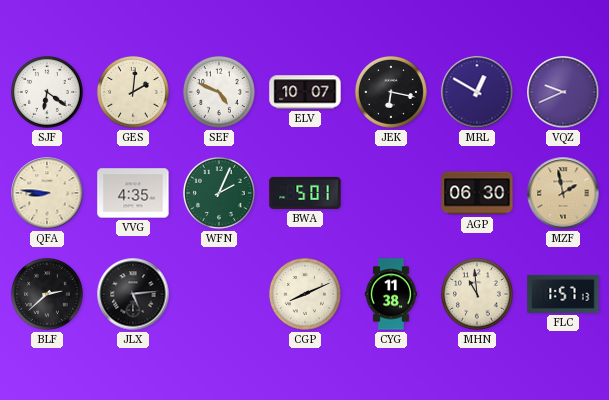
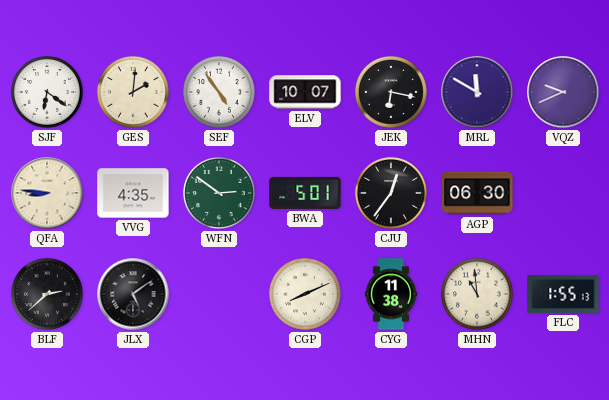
SEF: 4:49 -> 4:54
MRL: 12:50 -> 11:50
WFN: 2:04 -> 2:51
CJU: none -> 12:36
MZF: 1:58 -> none
JLX: 5:14 -> 5:09
FLC: 1:57 -> 1:55
